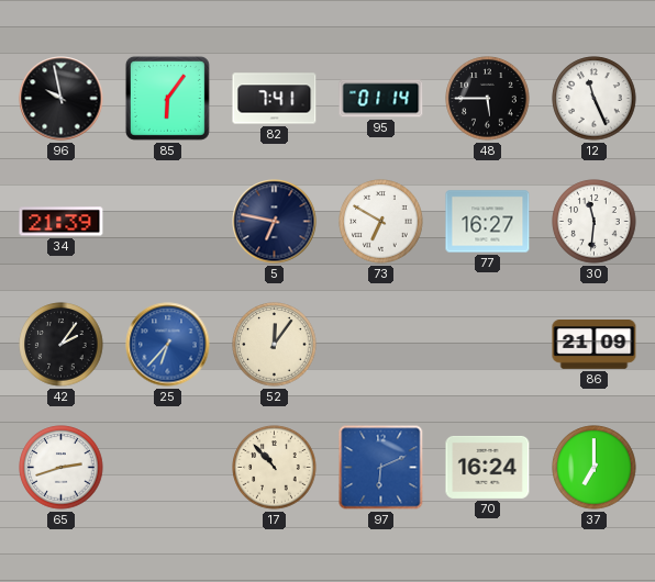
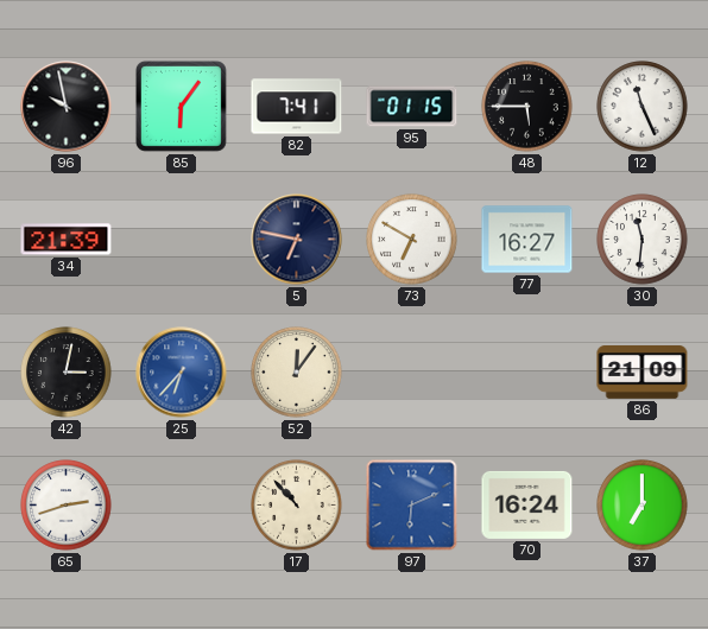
95: 01:14 -> 01:15
42: 2:06 -> 3:02
